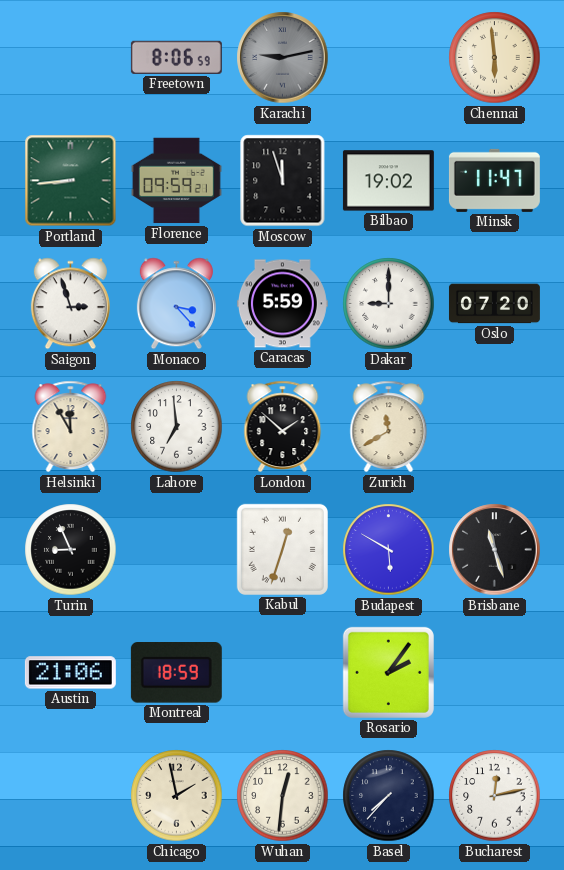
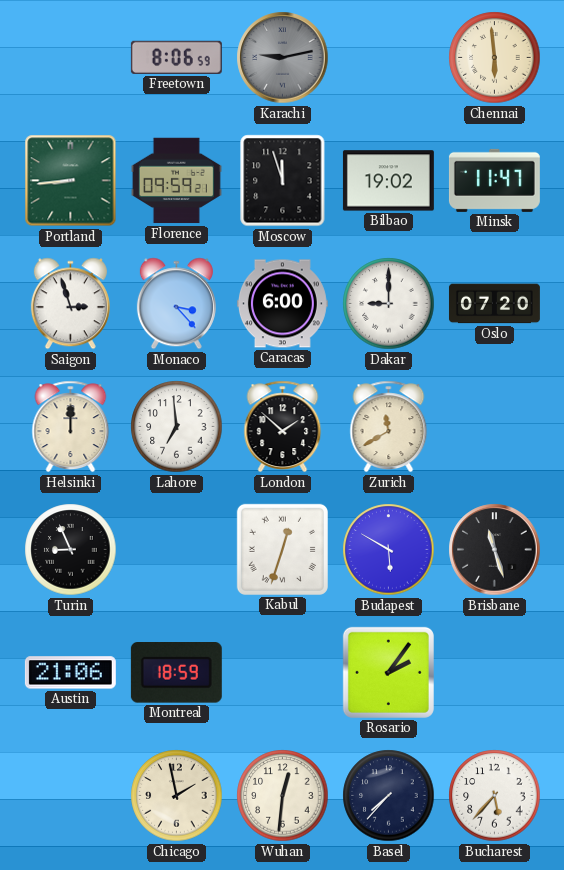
Caracas: 5:59 -> 6:00
Helsinki: 11:55 -> 12:00
Bucharest: 12:13 -> 5:37
